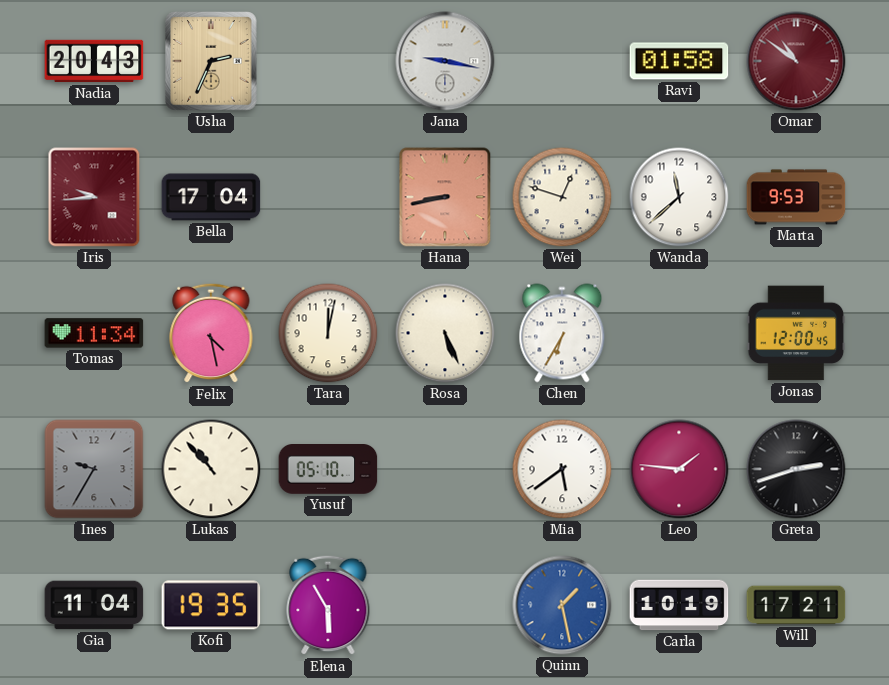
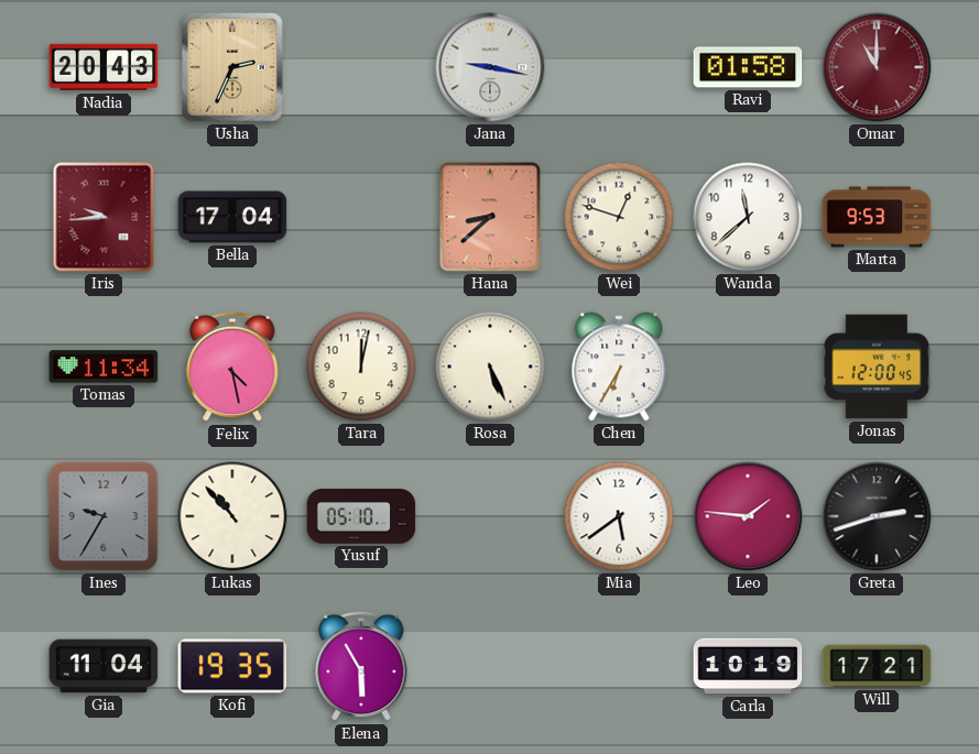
Omar: 10:51 -> 11:00
Hana: 8:43 -> 8:38
Quinn: 1:28 -> none
